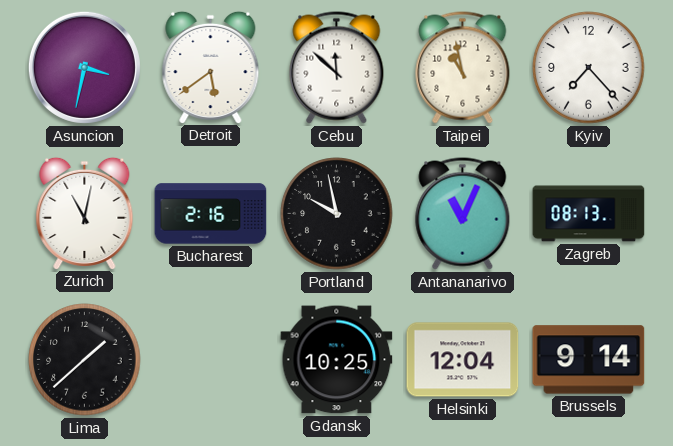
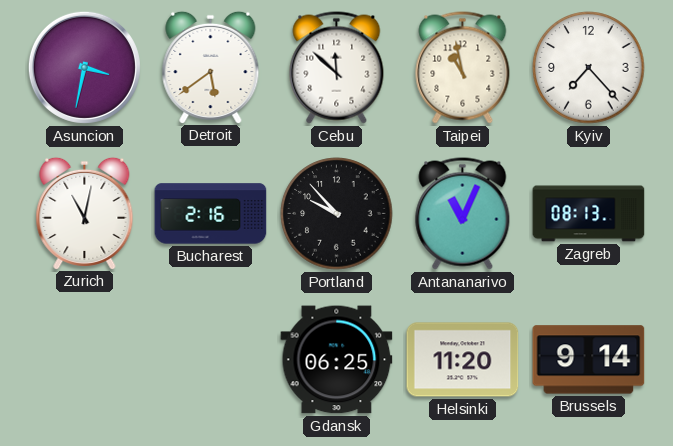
Portland: 9:58 -> 9:53
Lima: 1:38 -> none
Gdansk: 10:25 -> 06:25
Helsinki: 12:04 -> 11:20
